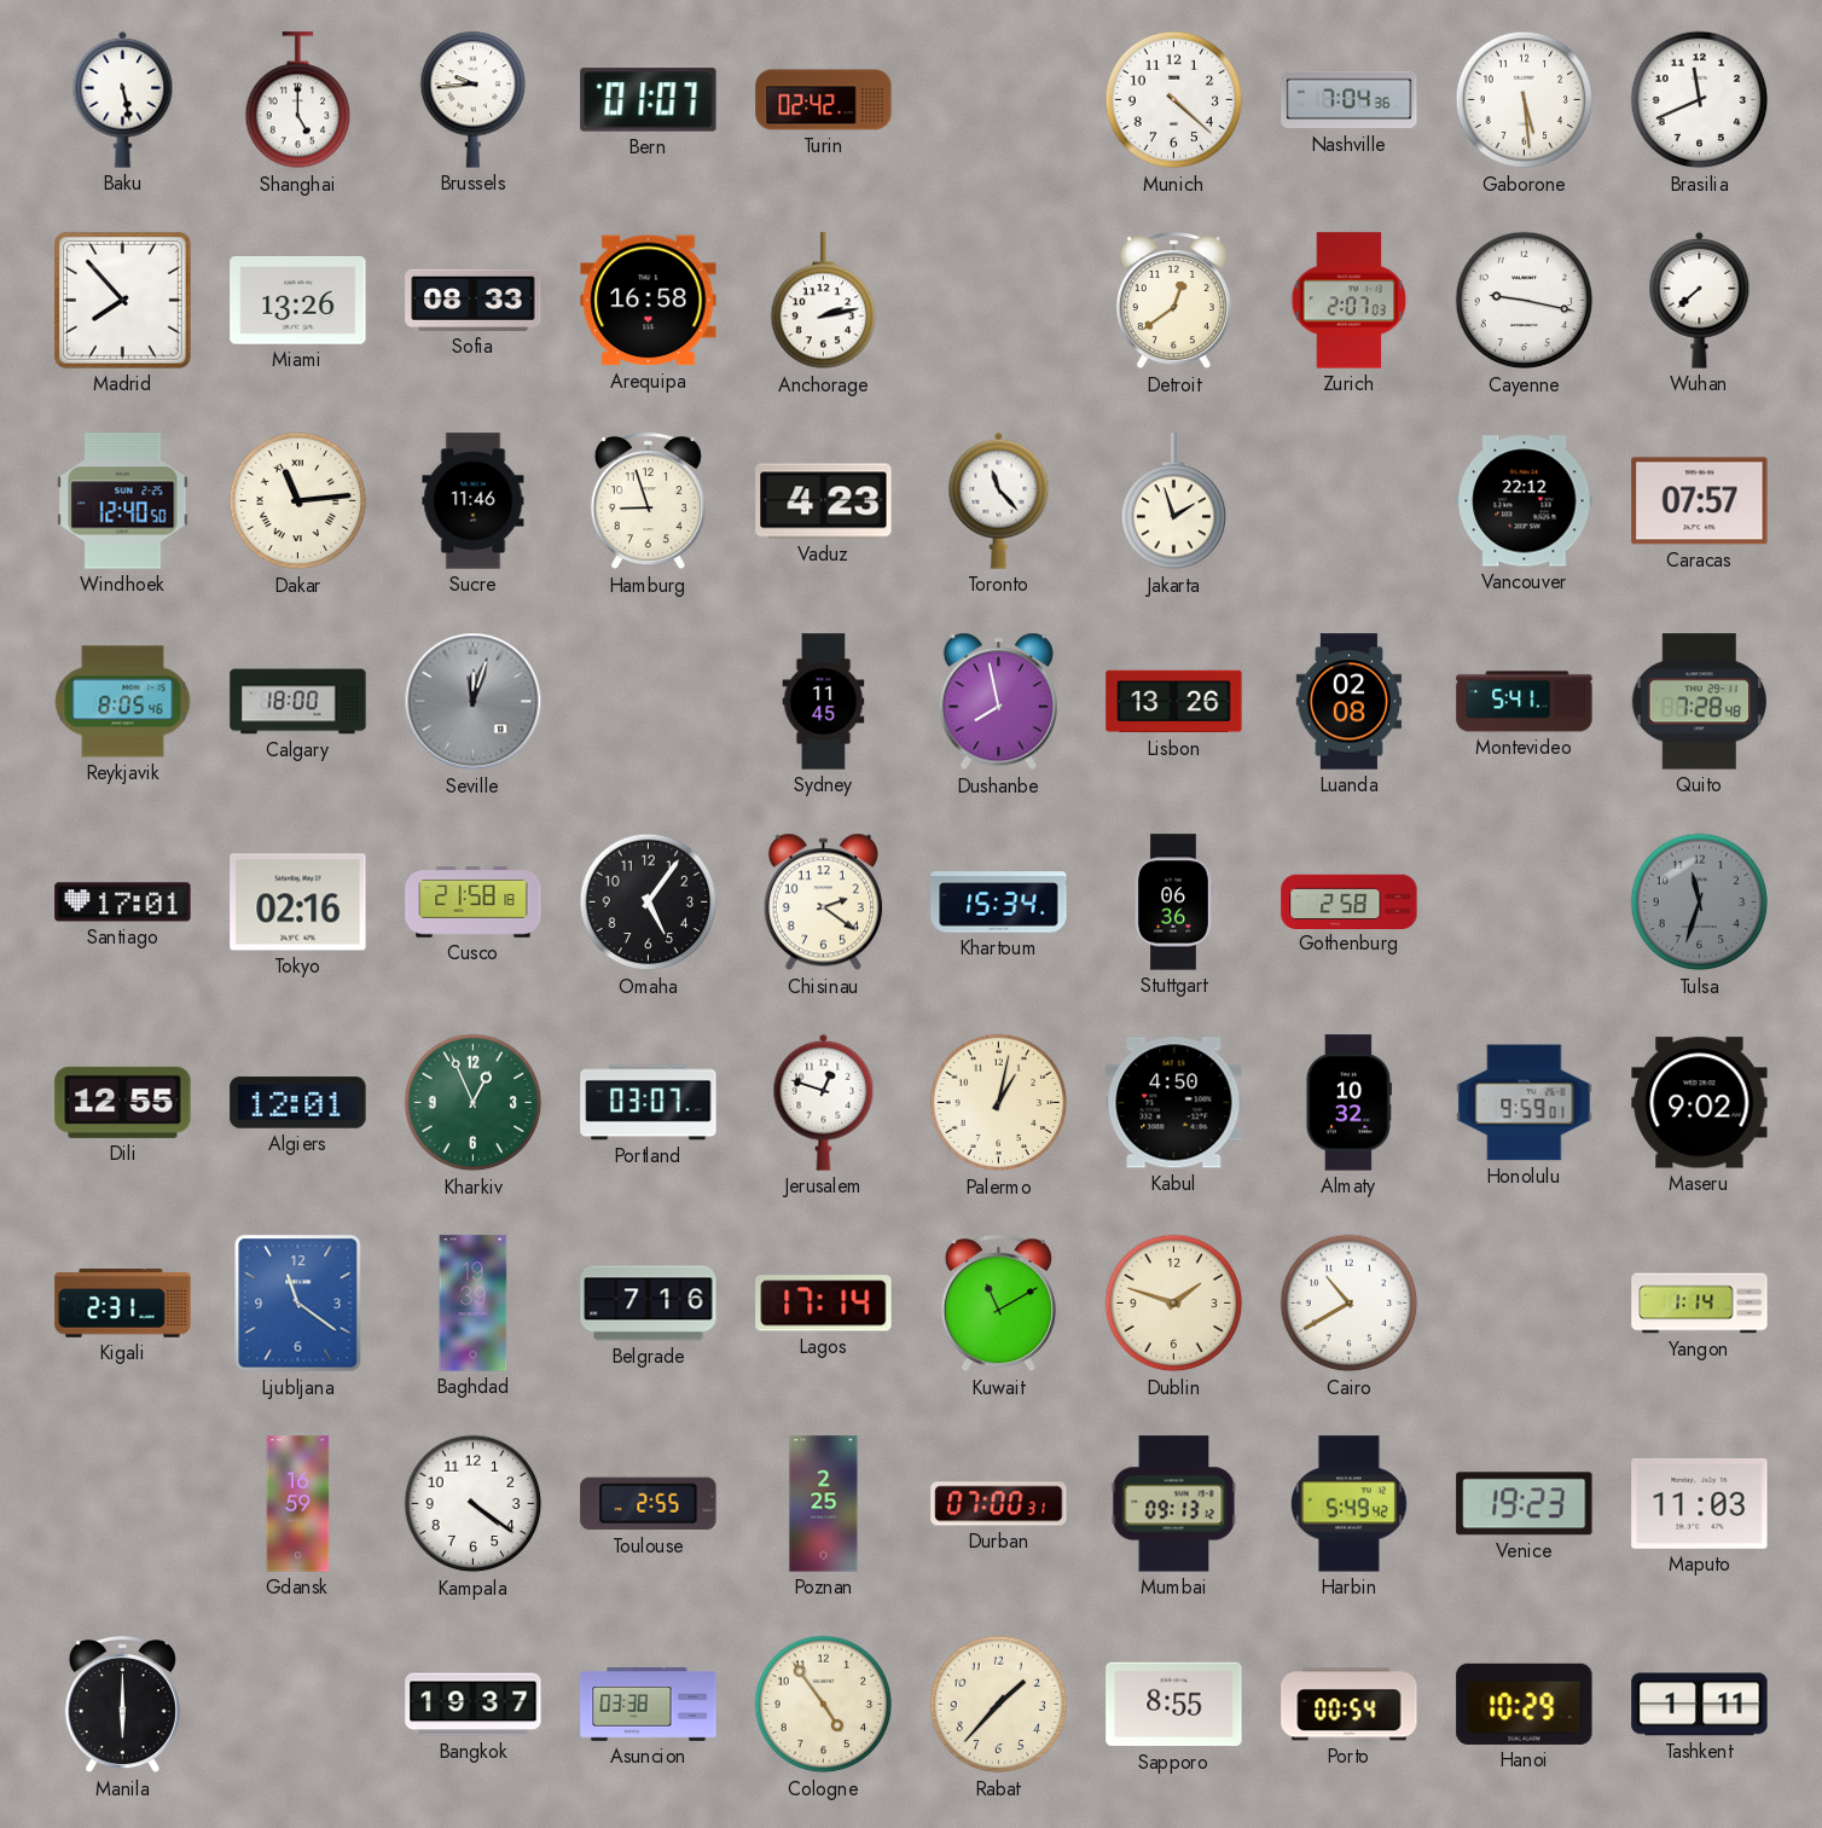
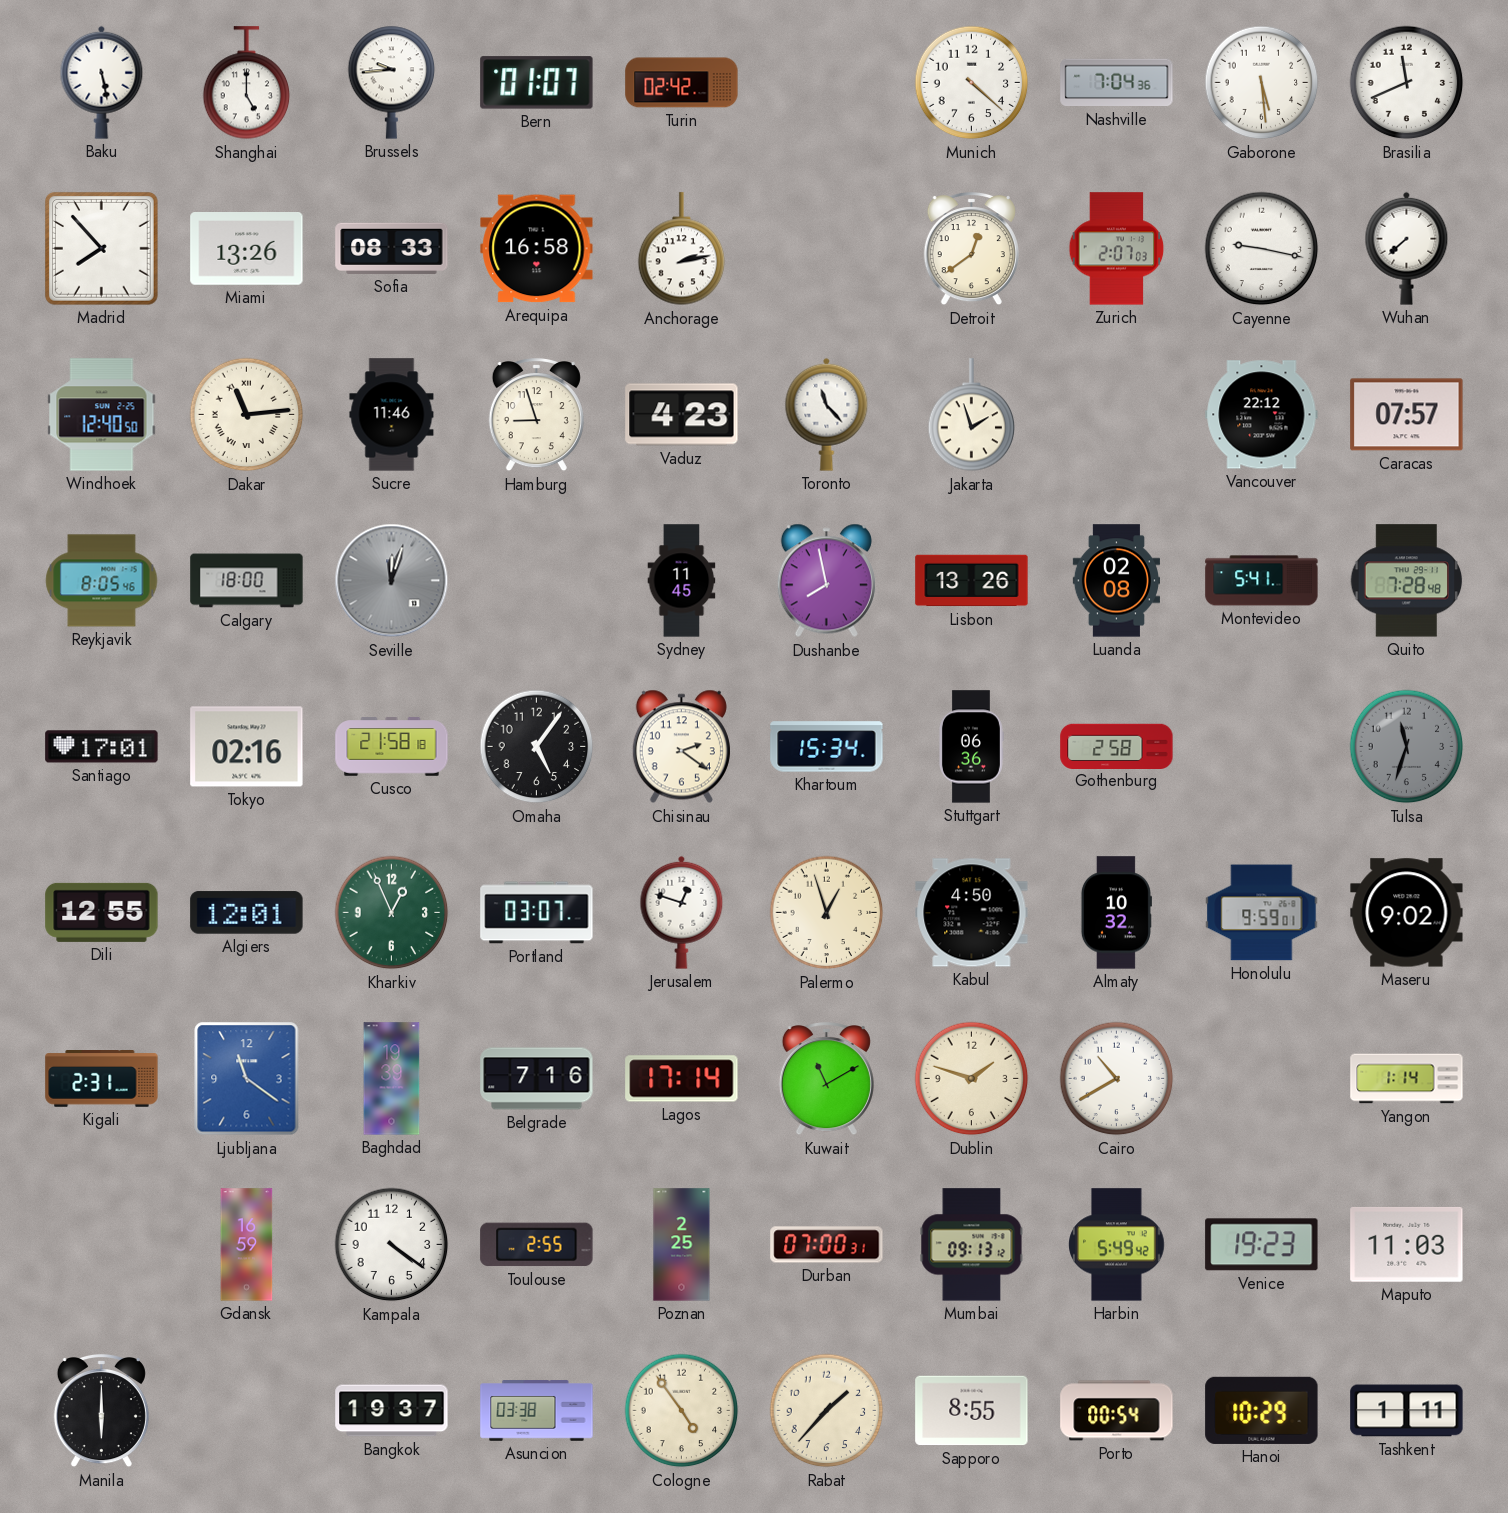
Palermo: 1:02 -> 12:57
